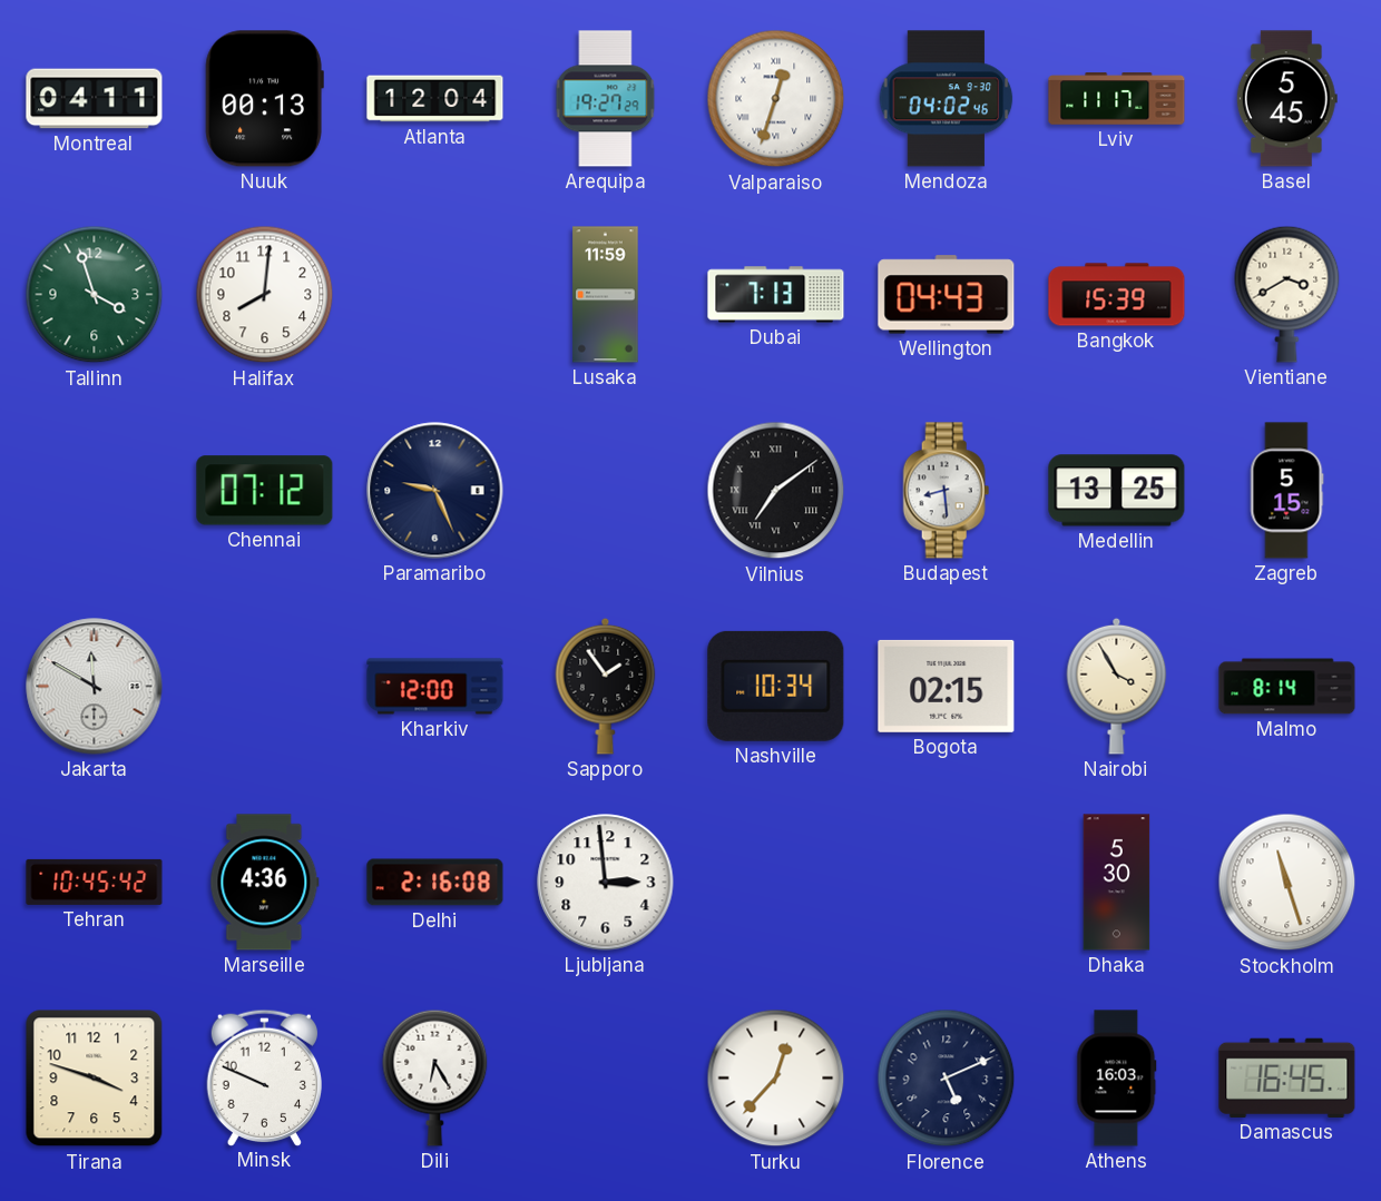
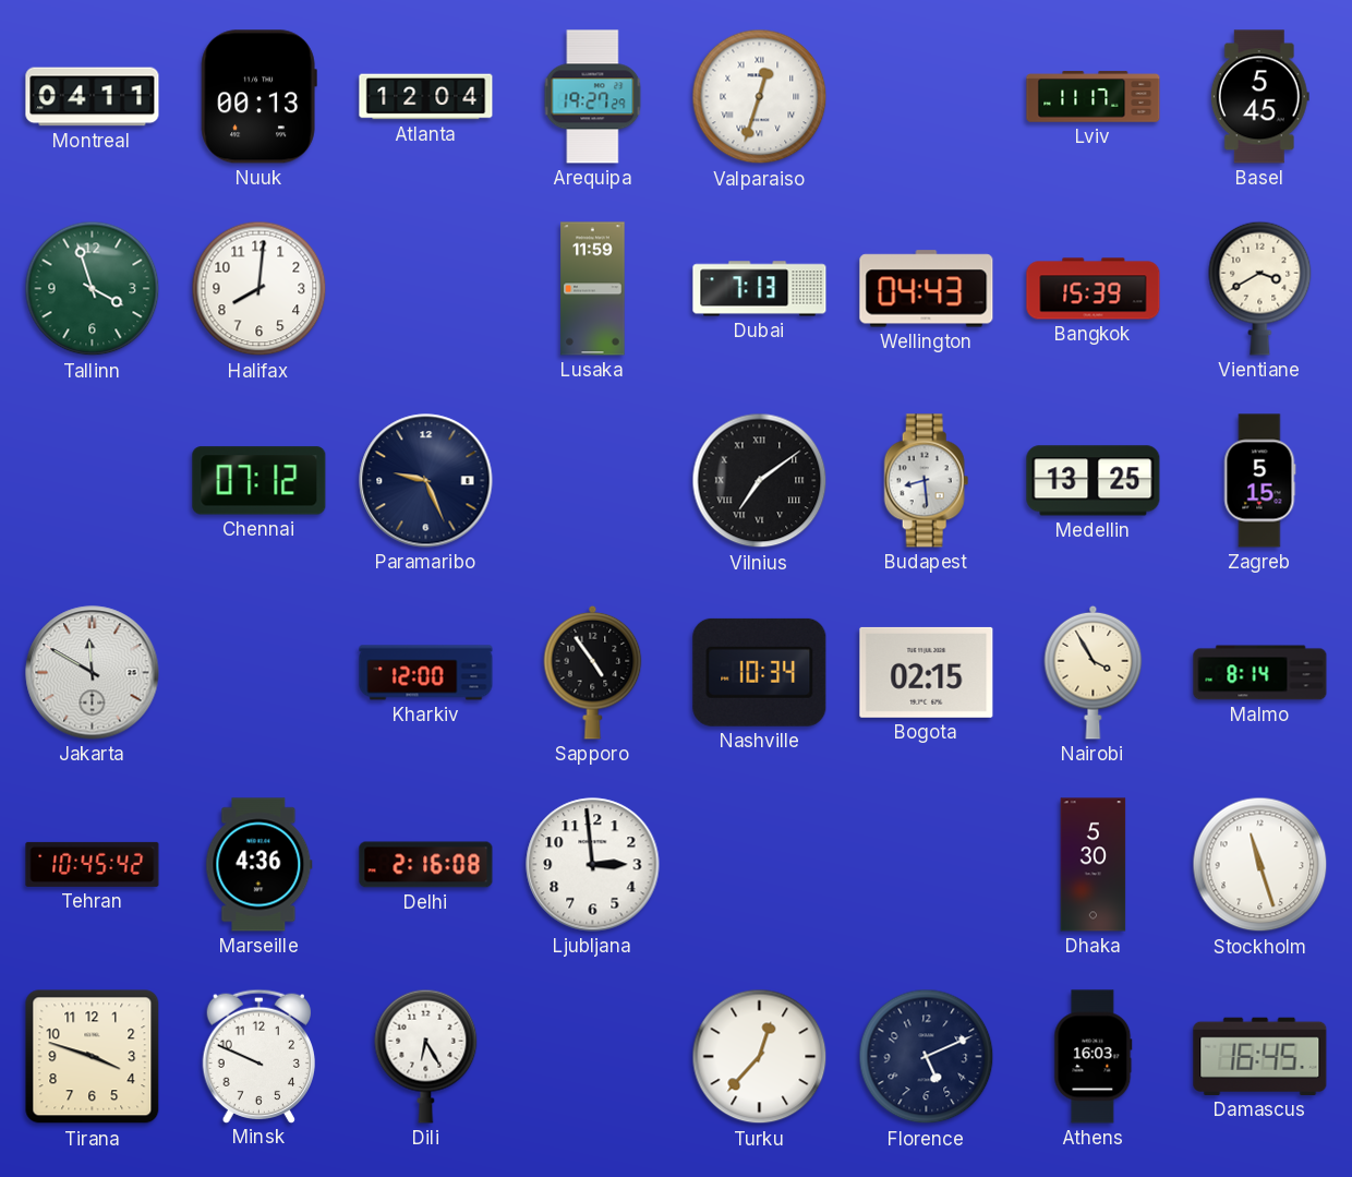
Mendoza: 04:02 -> none
Sapporo: 1:54 -> 4:54
